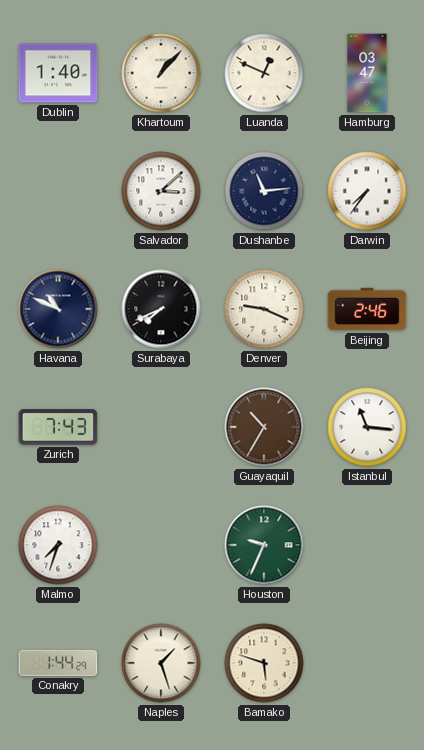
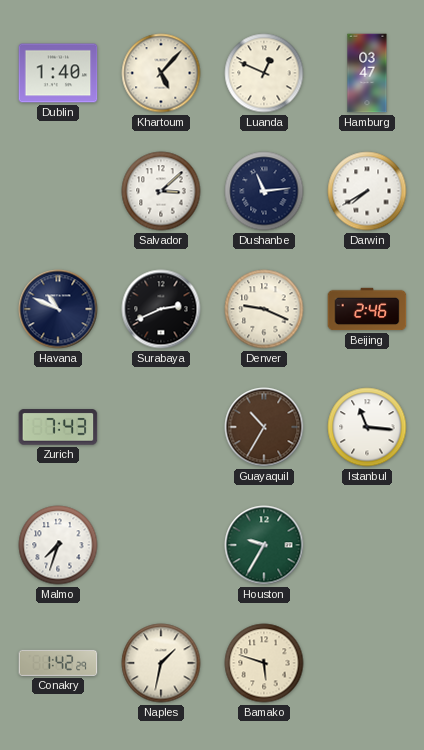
Khartoum: 1:07 -> 5:07
Darwin: 7:36 -> 7:40
Surabaya: 7:41 -> 2:41
Houston: 9:34 -> 9:35
Conakry: 1:44 -> 1:42
Naples: 1:27 -> 1:32
